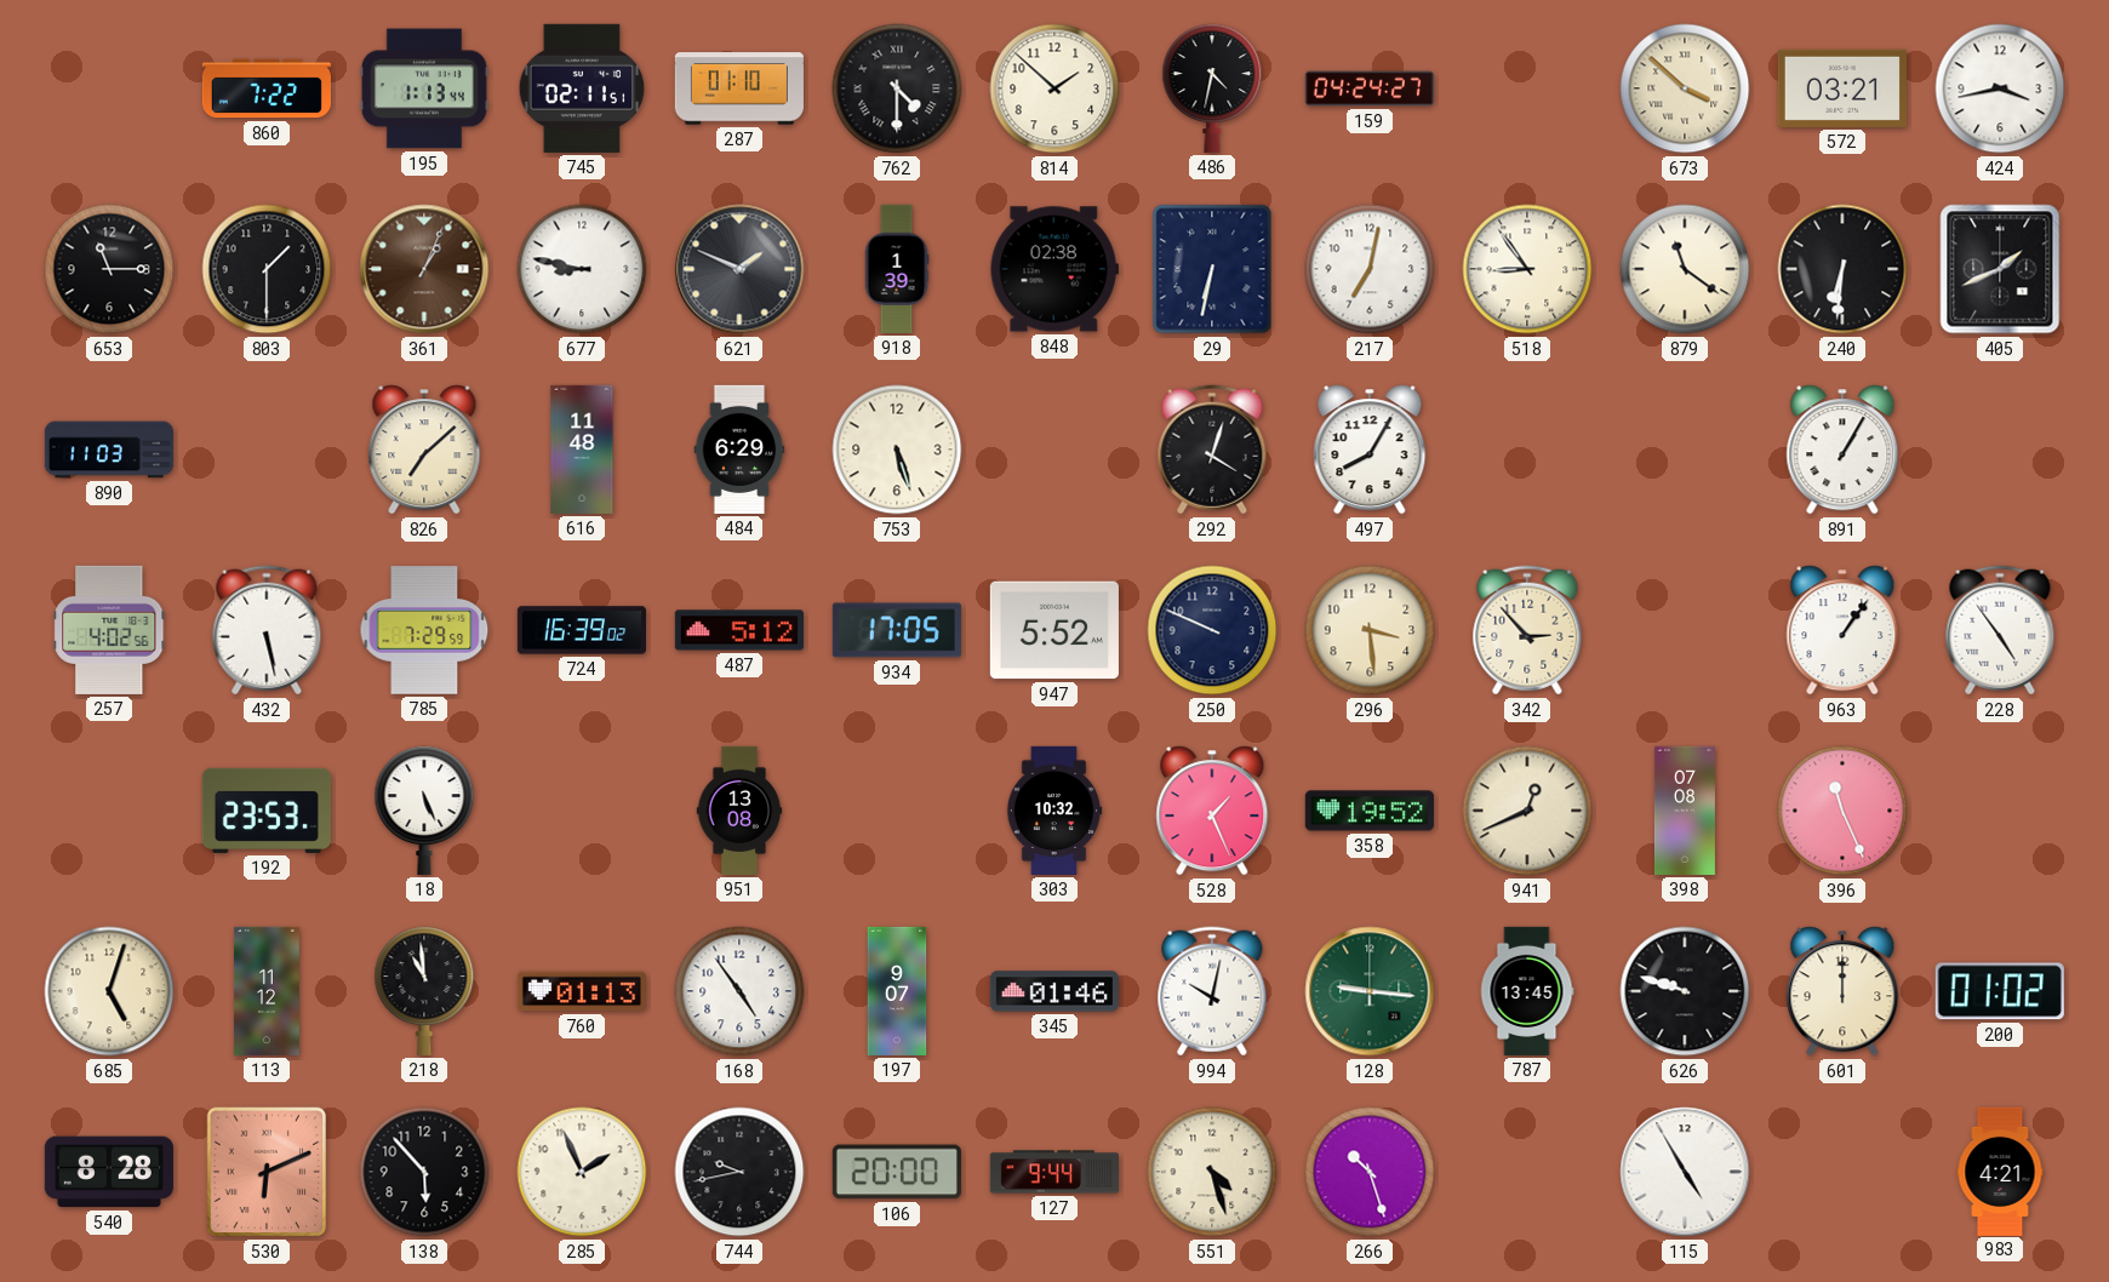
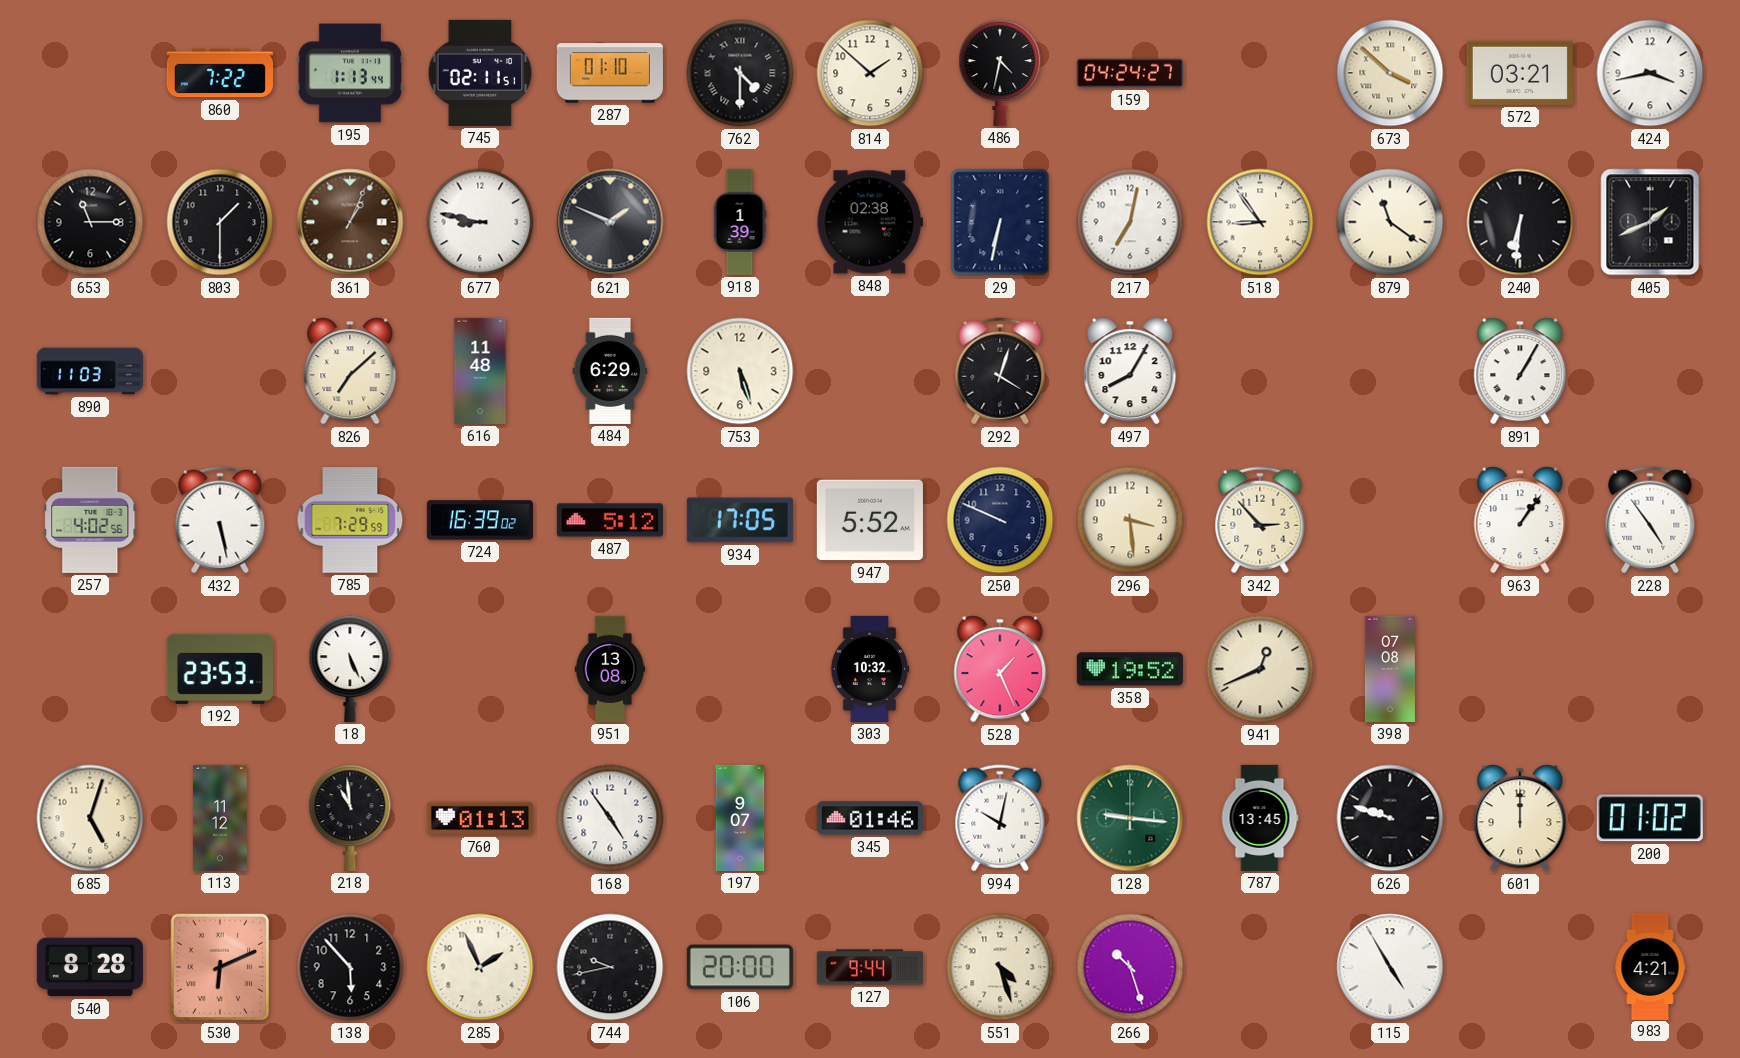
396: 11:26 -> none
